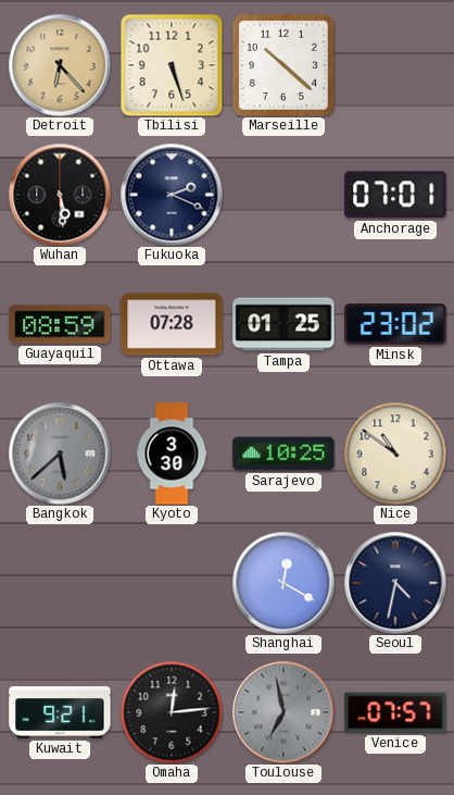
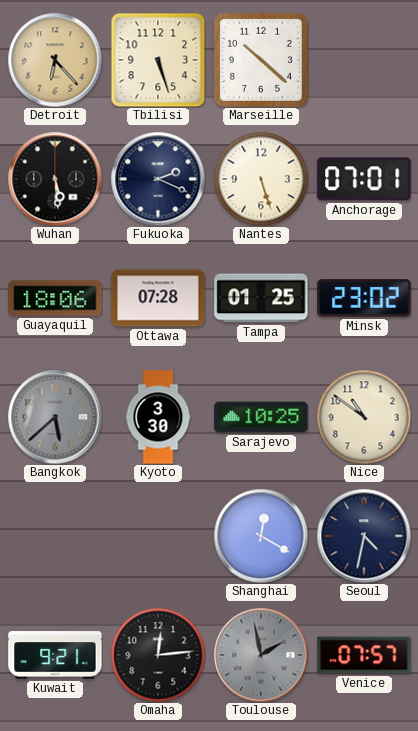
Nantes: none -> 5:27
Guayaquil: 08:59 -> 18:06
Toulouse: 6:58 -> 1:58
